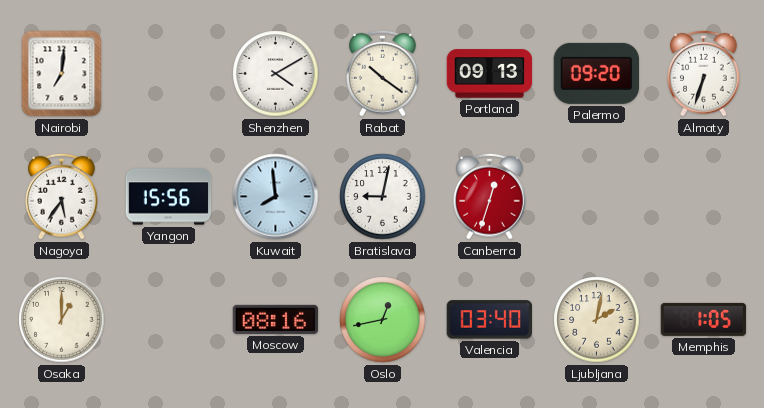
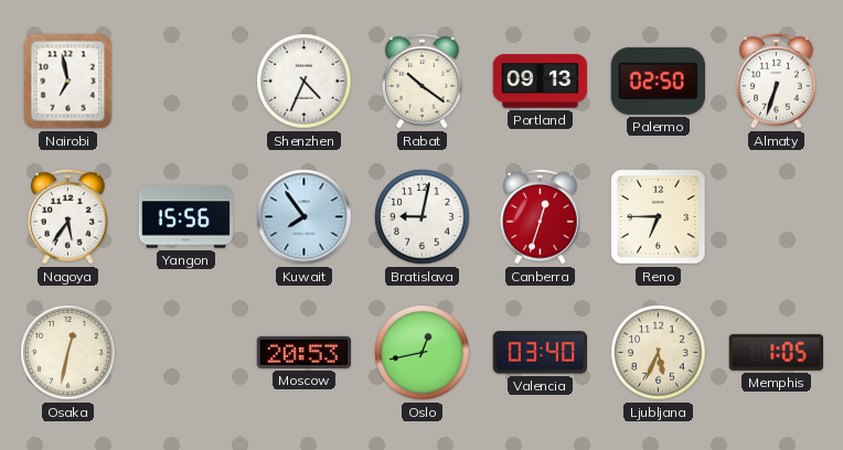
Nairobi: 7:01 -> 6:58
Shenzhen: 4:10 -> 4:34
Palermo: 09:20 -> 02:50
Kuwait: 7:59 -> 7:54
Reno: none -> 6:45
Osaka: 1:00 -> 12:32
Moscow: 08:16 -> 20:53
Ljubljana: 2:02 -> 5:34
